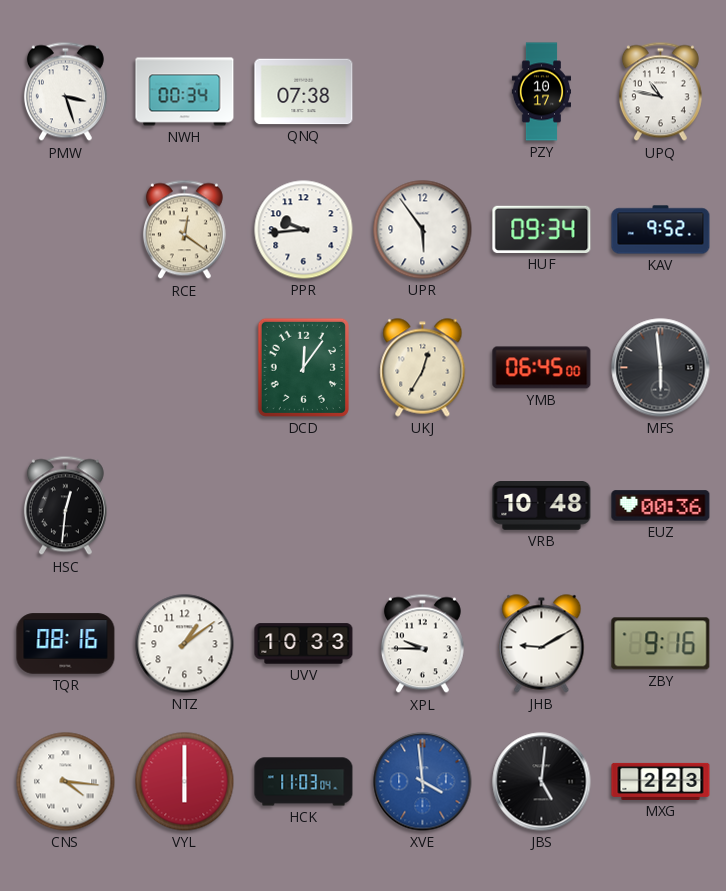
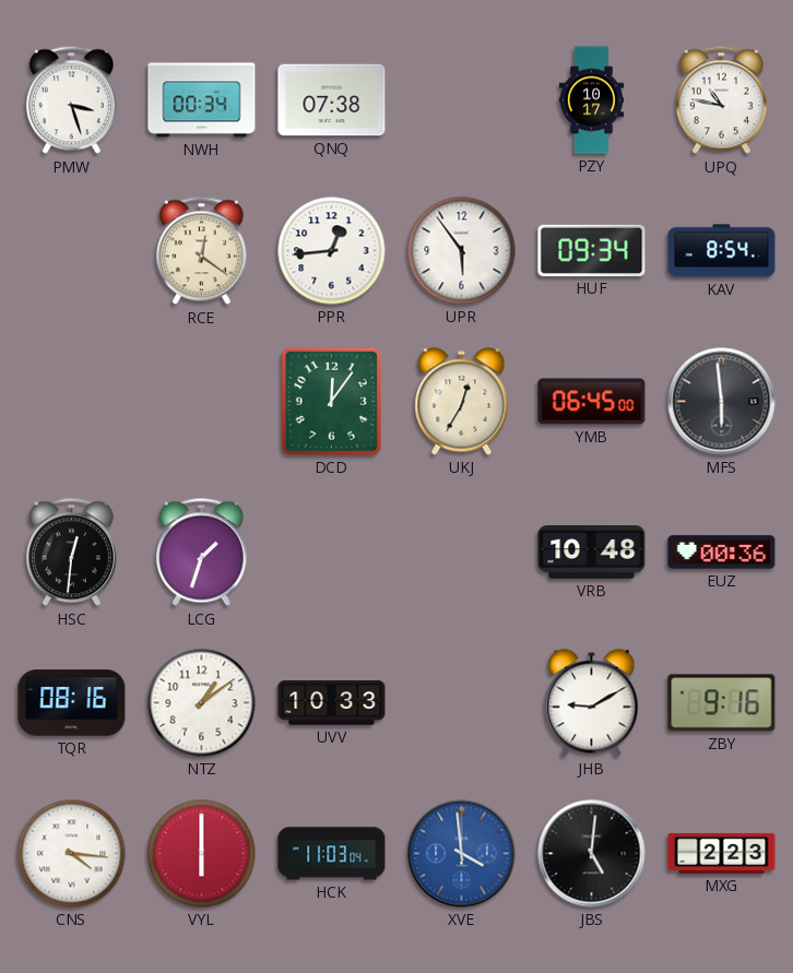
PPR: 9:44 -> 12:44
KAV: 9:52 -> 8:54
LCG: none -> 1:33
XPL: 9:45 -> none
